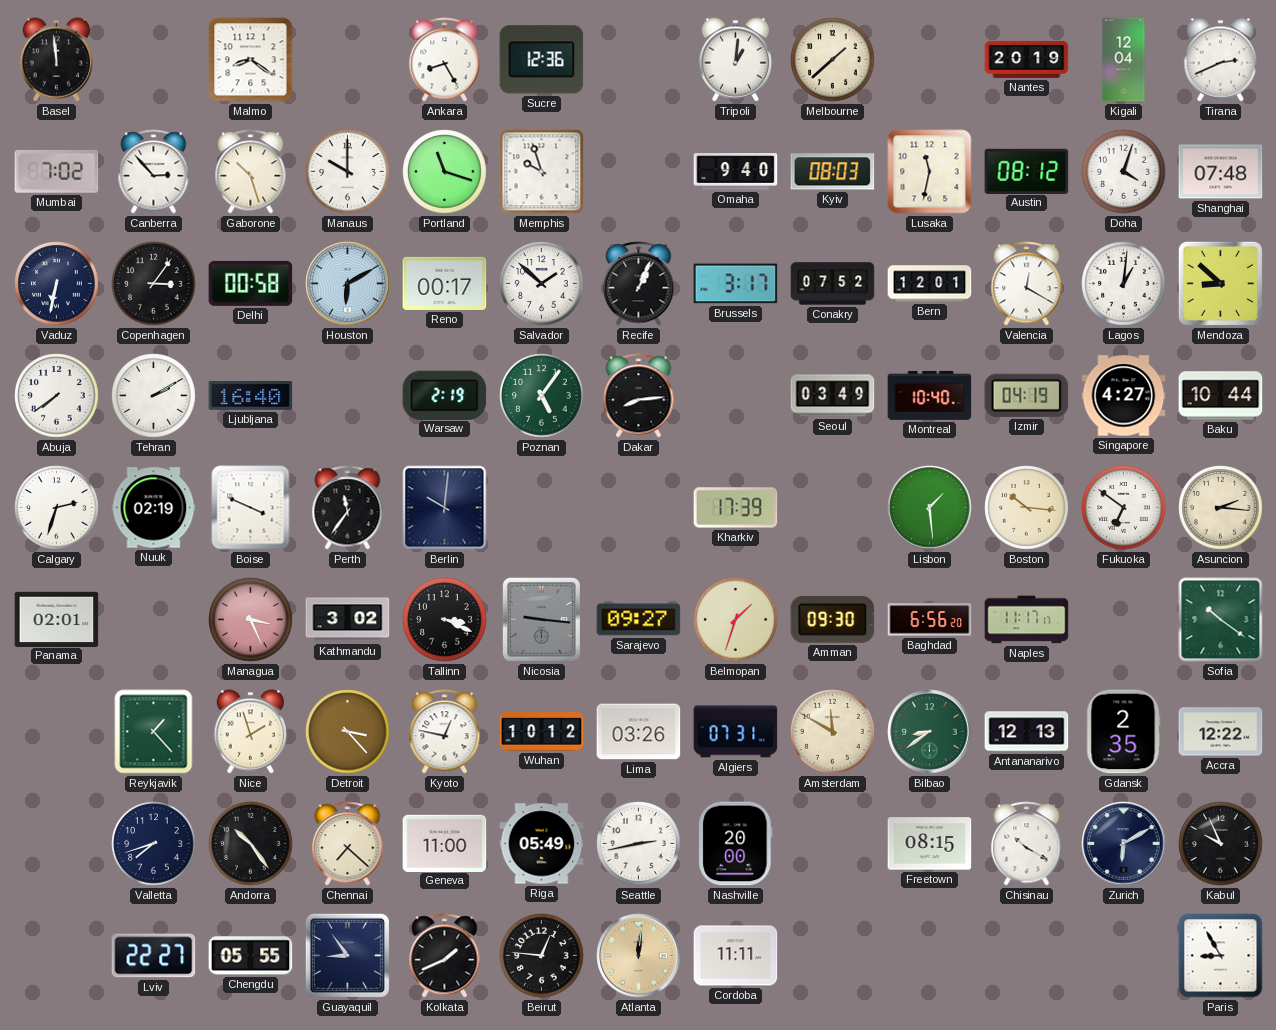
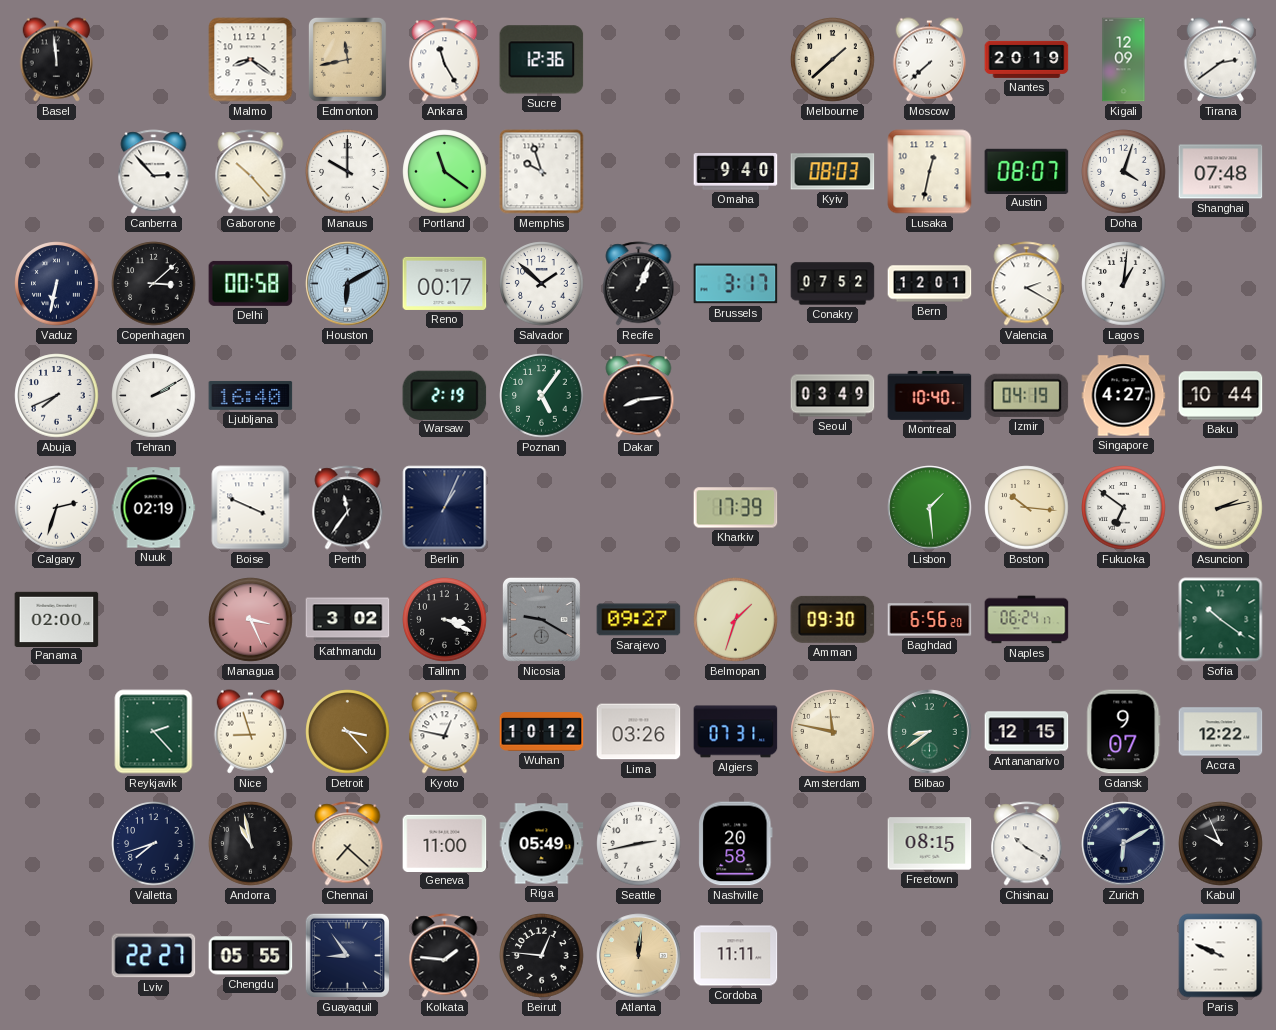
Edmonton: none -> 11:43
Ankara: 8:25 -> 11:25
Tripoli: 1:01 -> none
Moscow: none -> 7:38
Kigali: 12:04 -> 12:09
Tirana: 2:41 -> 2:39
Mumbai: 7:02 -> none
Gaborone: 10:27 -> 10:23
Portland: 11:18 -> 11:21
Lusaka: 11:32 -> 12:32
Austin: 08:12 -> 08:07
Copenhagen: 3:06 -> 3:08
Valencia: 12:20 -> 2:20
Mendoza: 8:52 -> none
Abuja: 7:39 -> 7:41
Berlin: 10:01 -> 1:04
Asuncion: 2:16 -> 2:13
Panama: 02:01 -> 02:00
Nicosia: 9:16 -> 9:20
Naples: 11:17 -> 06:24
Reykjavik: 1:23 -> 2:23
Nice: 1:57 -> 8:57
Amsterdam: 11:50 -> 11:47
Antananarivo: 12:13 -> 12:15
Gdansk: 2:35 -> 9:07
Andorra: 10:24 -> 10:58
Nashville: 20:00 -> 20:58
Kolkata: 1:41 -> 1:46
Paris: 8:55 -> 9:49
